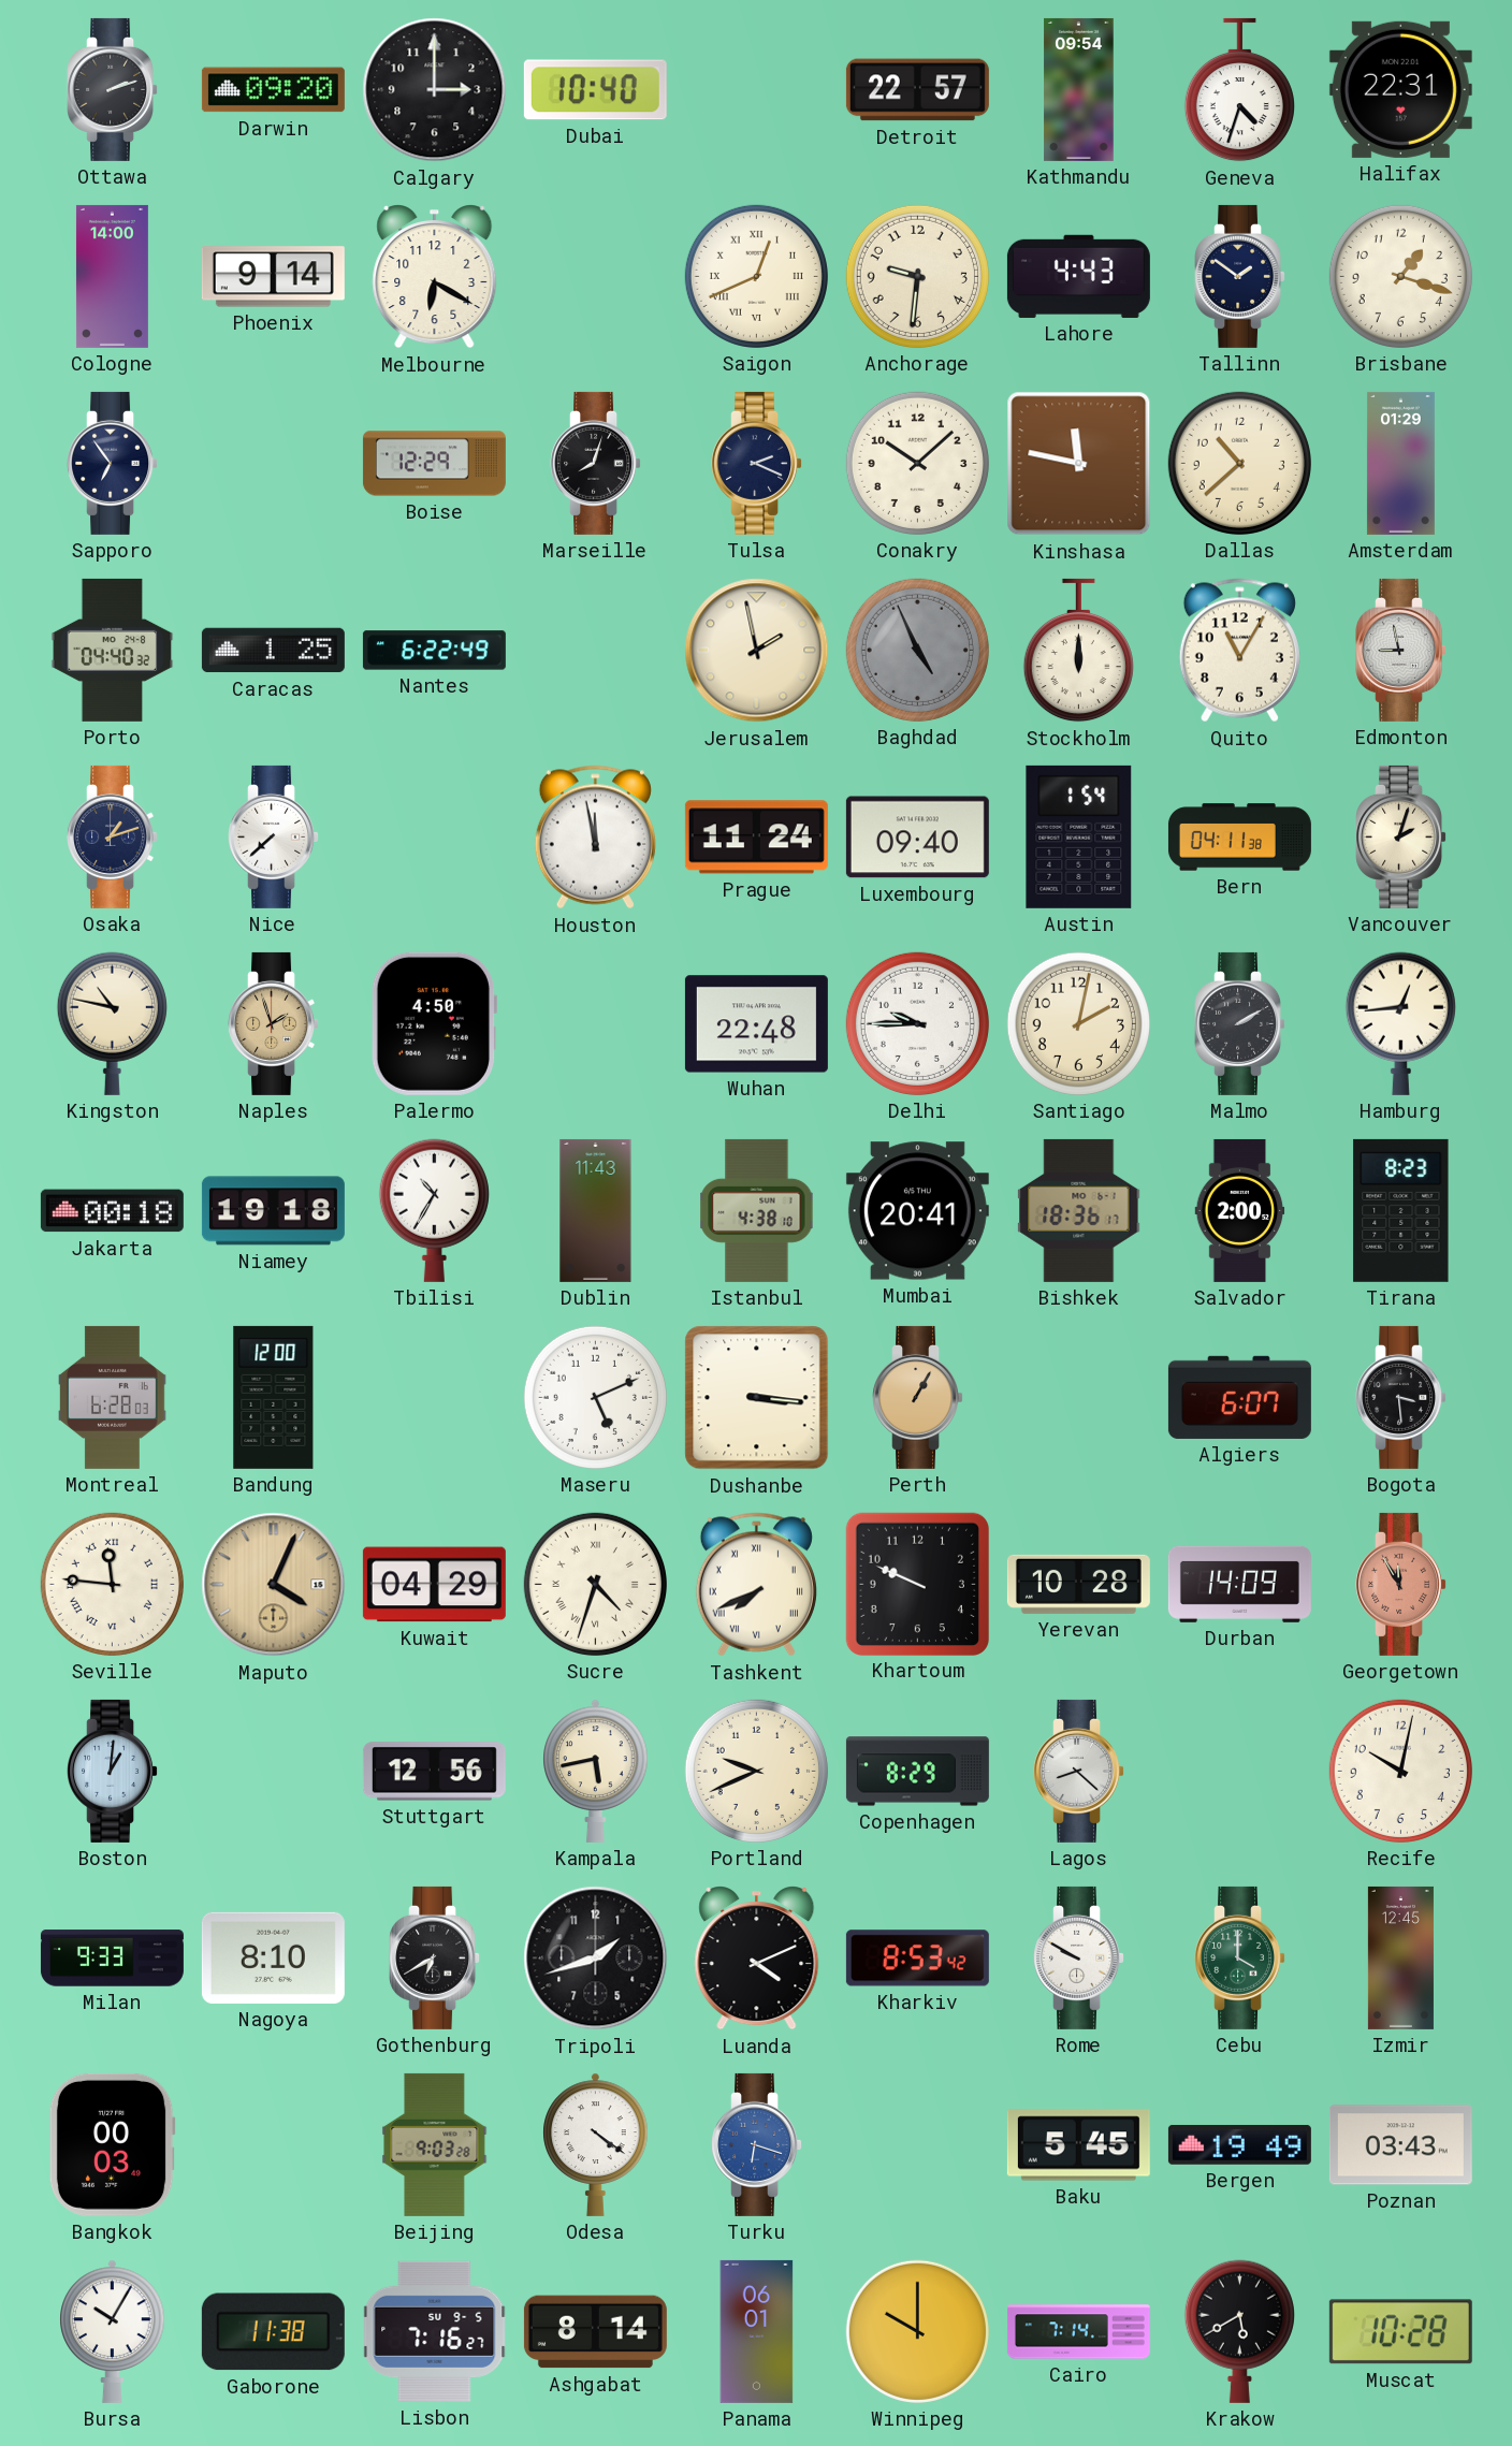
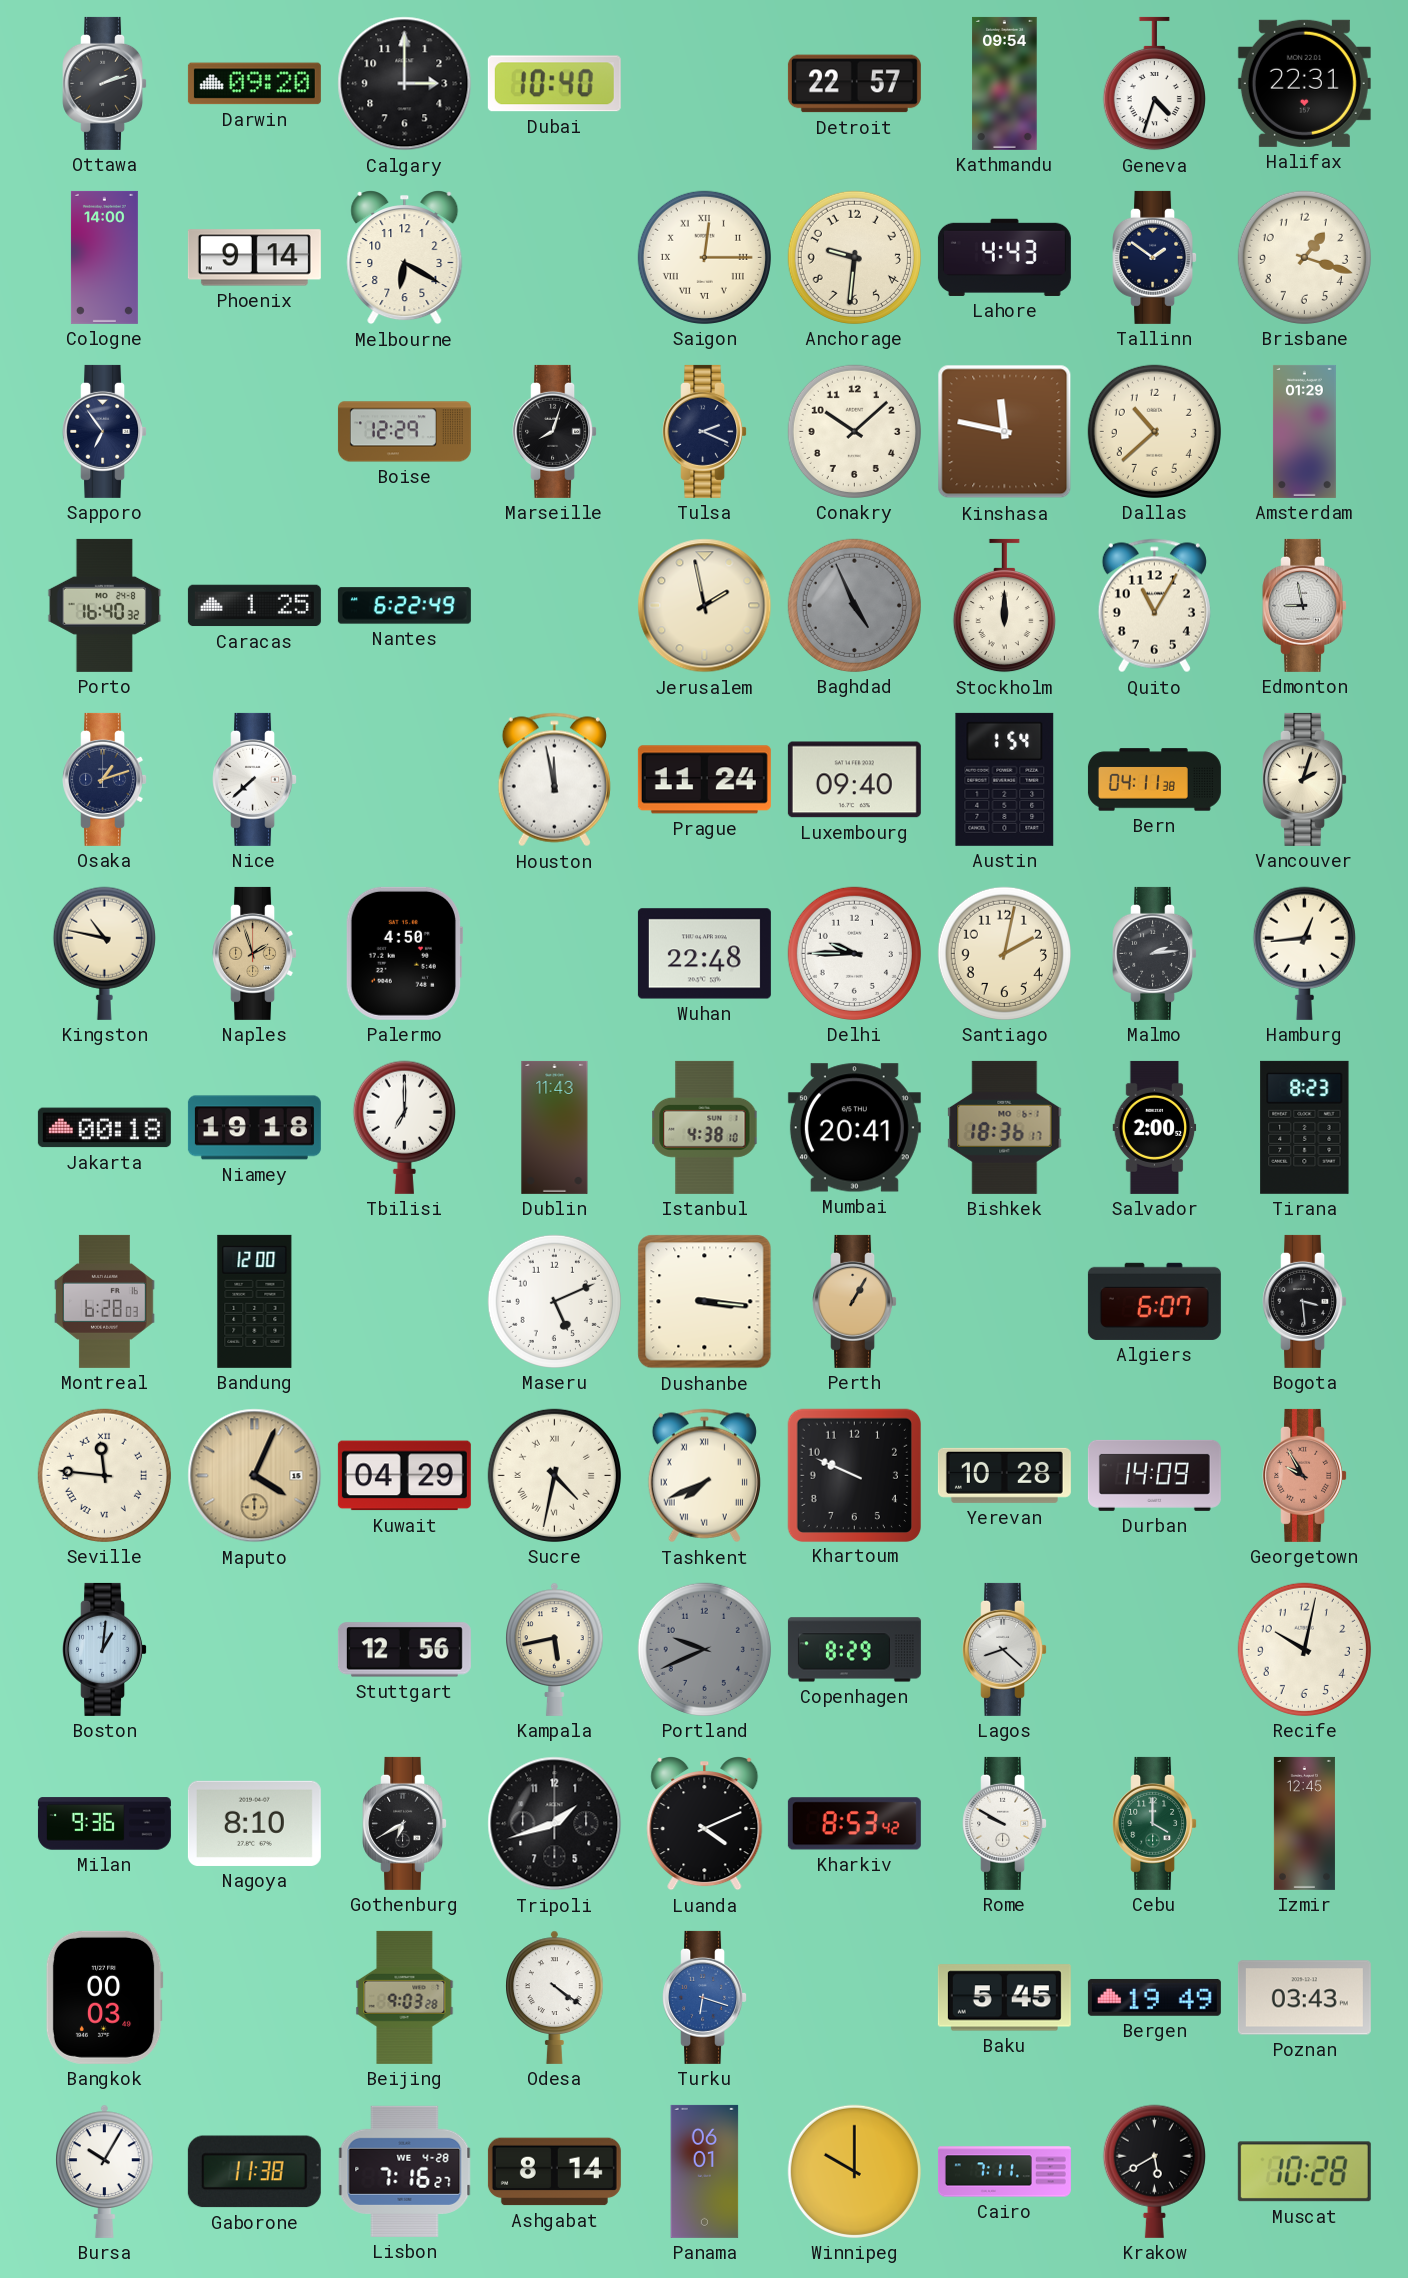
Saigon: 12:41 -> 12:15
Porto: 04:40 -> 16:40
Malmo: 2:10 -> 2:14
Tbilisi: 10:35 -> 7:00
Sucre: 4:33 -> 4:32
Georgetown: 11:55 -> 9:55
Portland dial: cream -> grey
Milan: 9:33 -> 9:36
Lisbon date: SU 9-5 -> WE 4-28
Cairo: 7:14 -> 7:11
